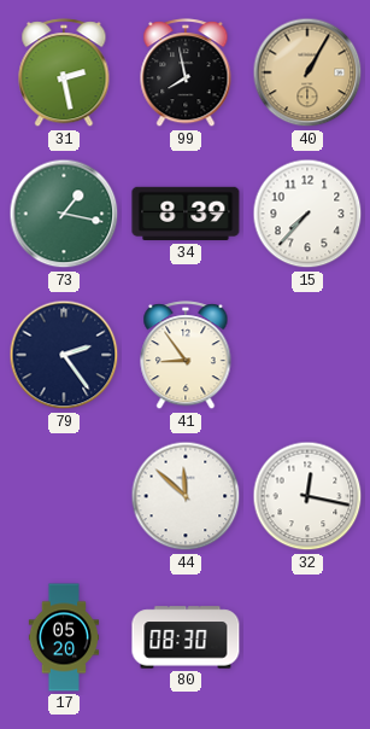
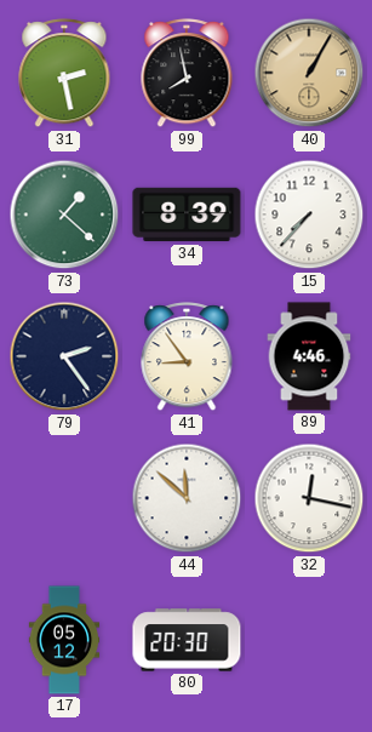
73: 1:17 -> 1:22
89: none -> 4:46
17: 05:20 -> 05:12
80: 08:30 -> 20:30
